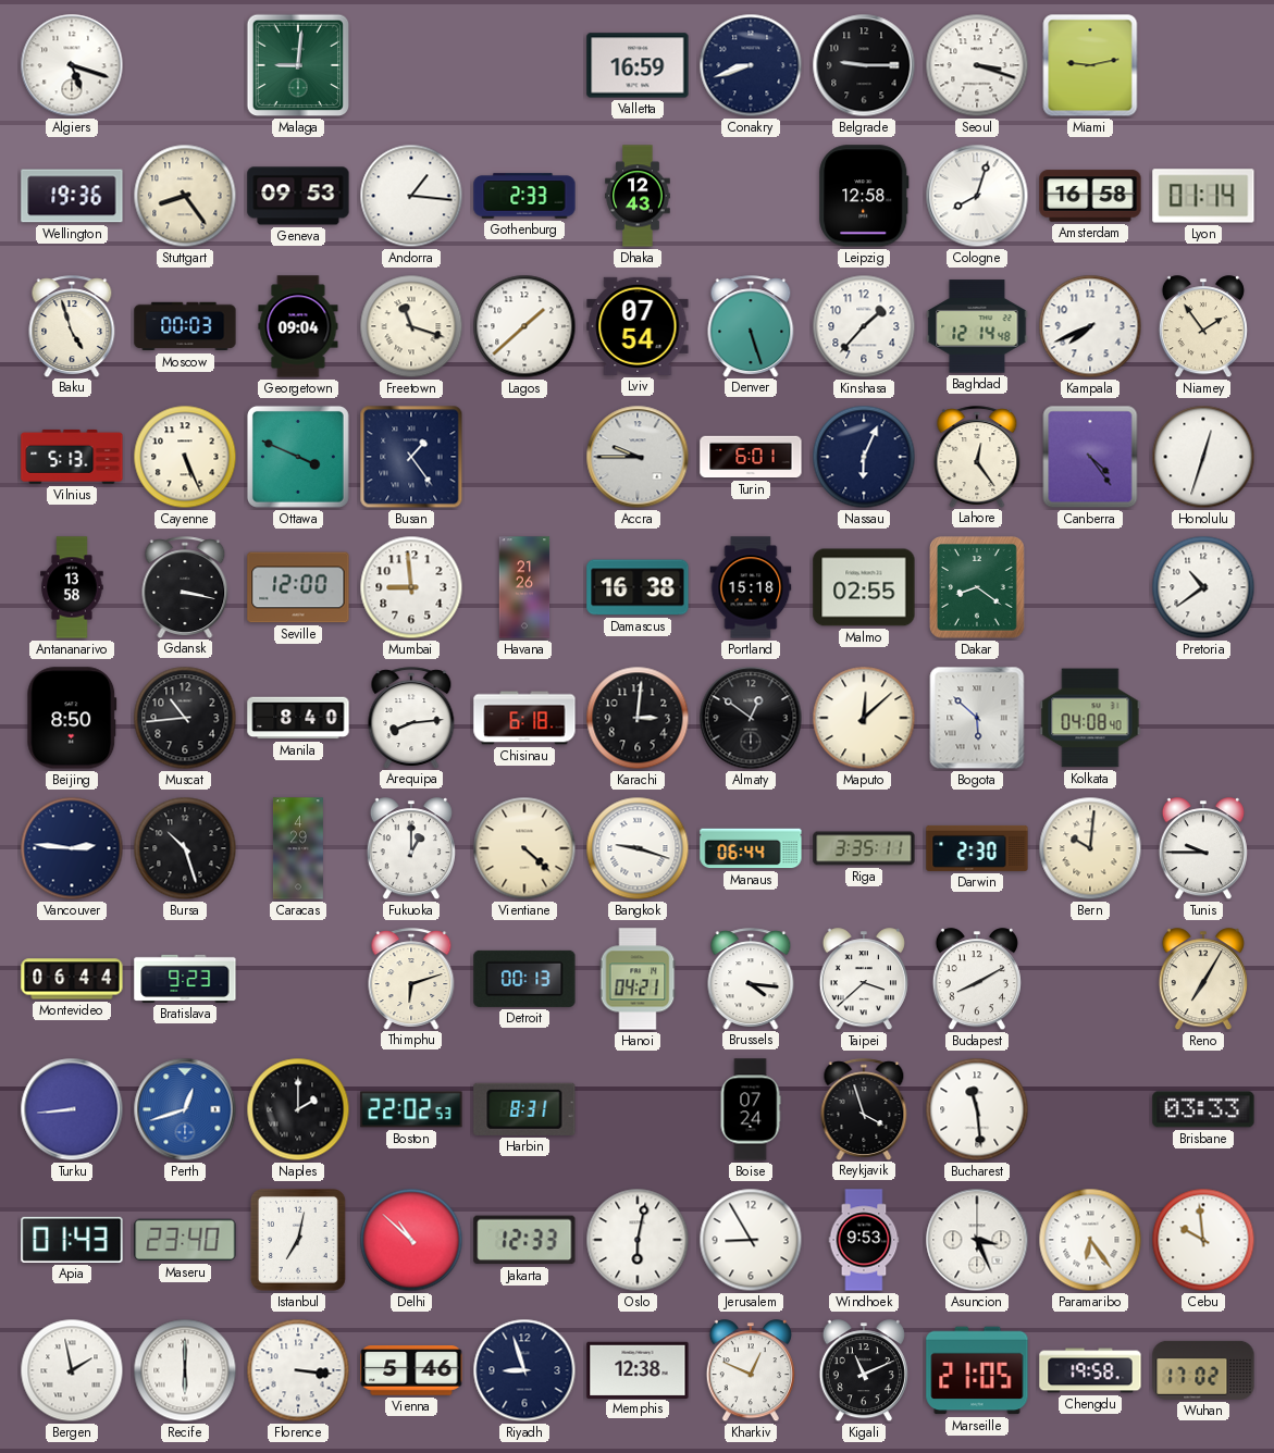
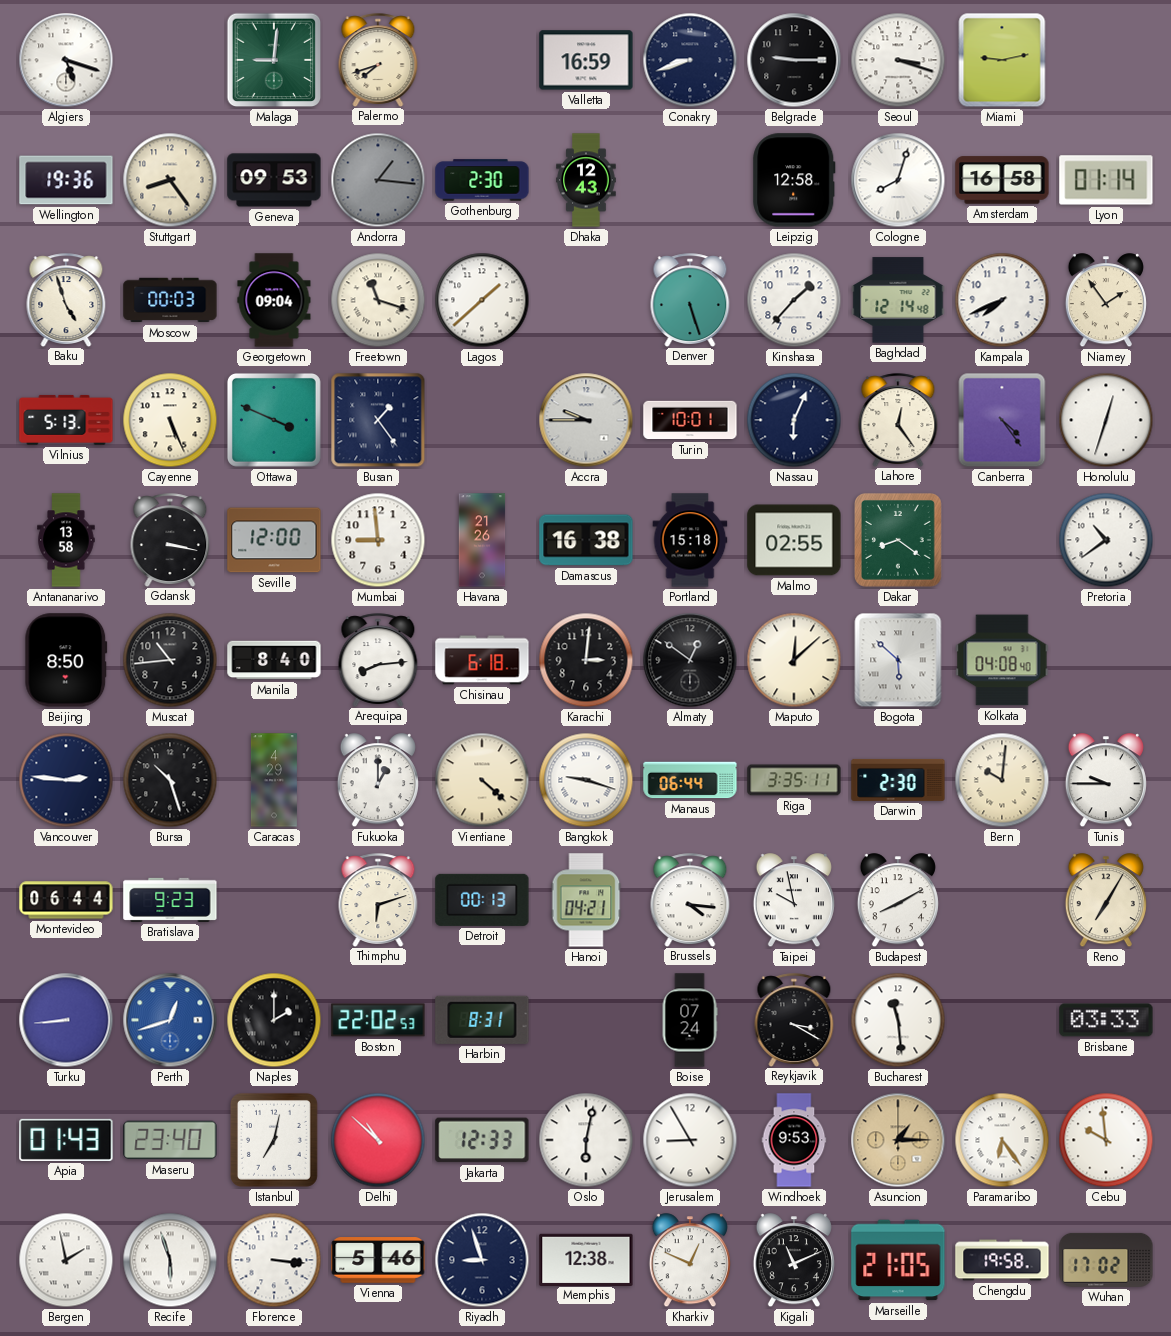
Palermo: none -> 7:42
Andorra dial: white -> grey
Gothenburg: 2:33 -> 2:30
Lviv: 07:54 -> none
Turin: 6:01 -> 10:01
Taipei: 3:38 -> 9:58
Reykjavik: 3:57 -> 3:20
Asuncion: 3:26 -> 1:15
Asuncion dial: white -> champagne
Recife: 6:00 -> 5:57
